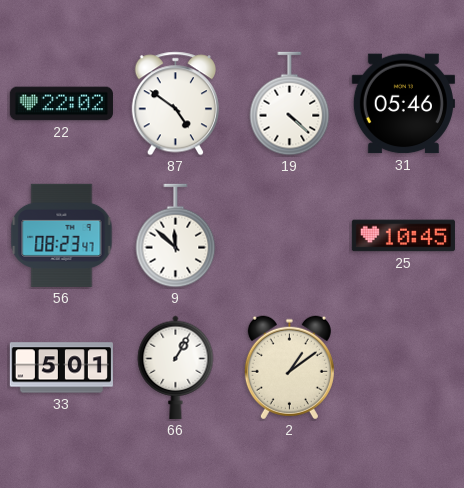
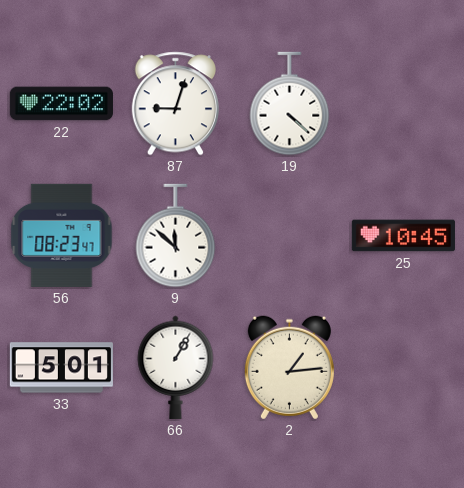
87: 4:51 -> 9:03
31: 05:46 -> none
2: 1:09 -> 1:14
